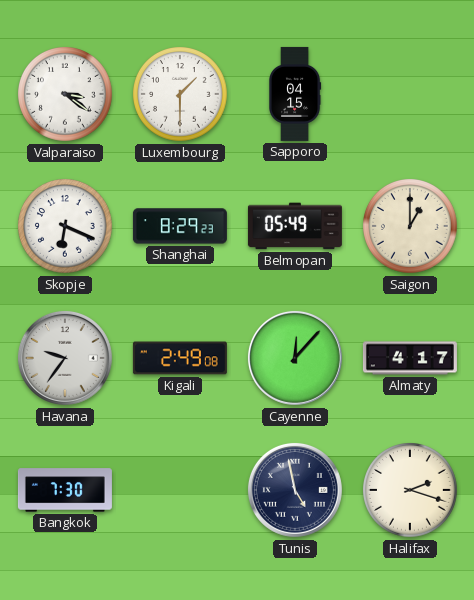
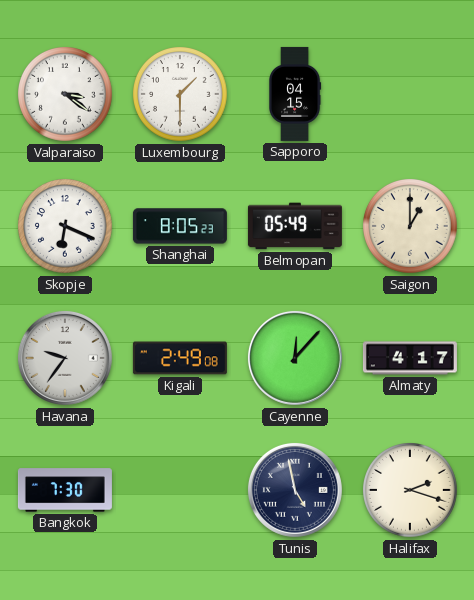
Shanghai: 8:29 -> 8:05
